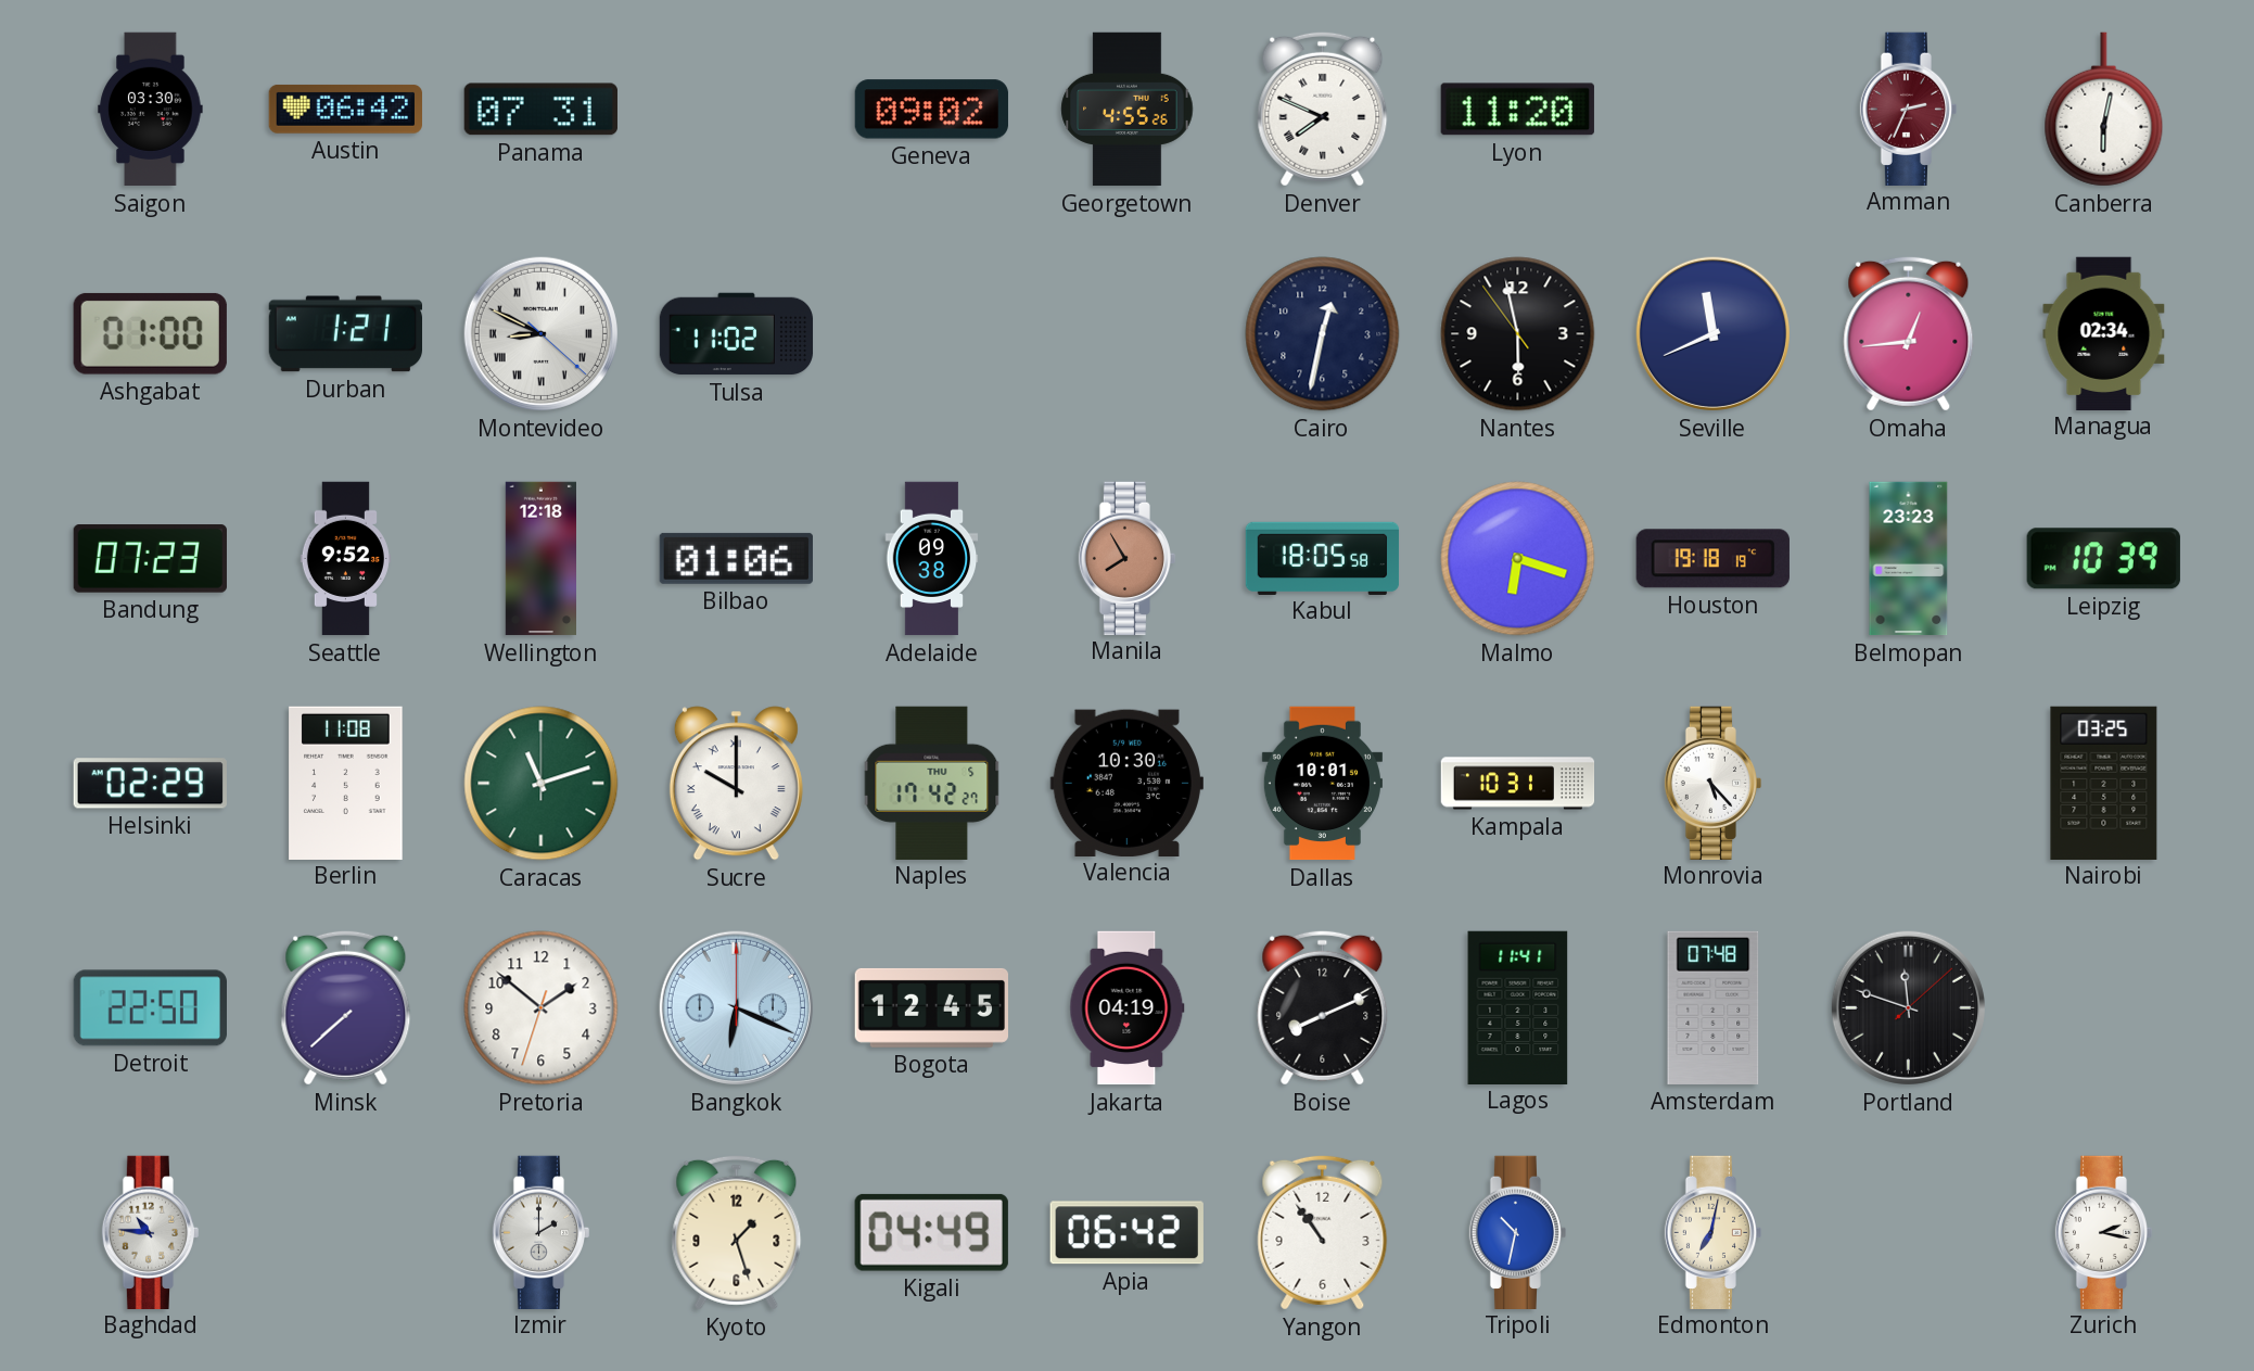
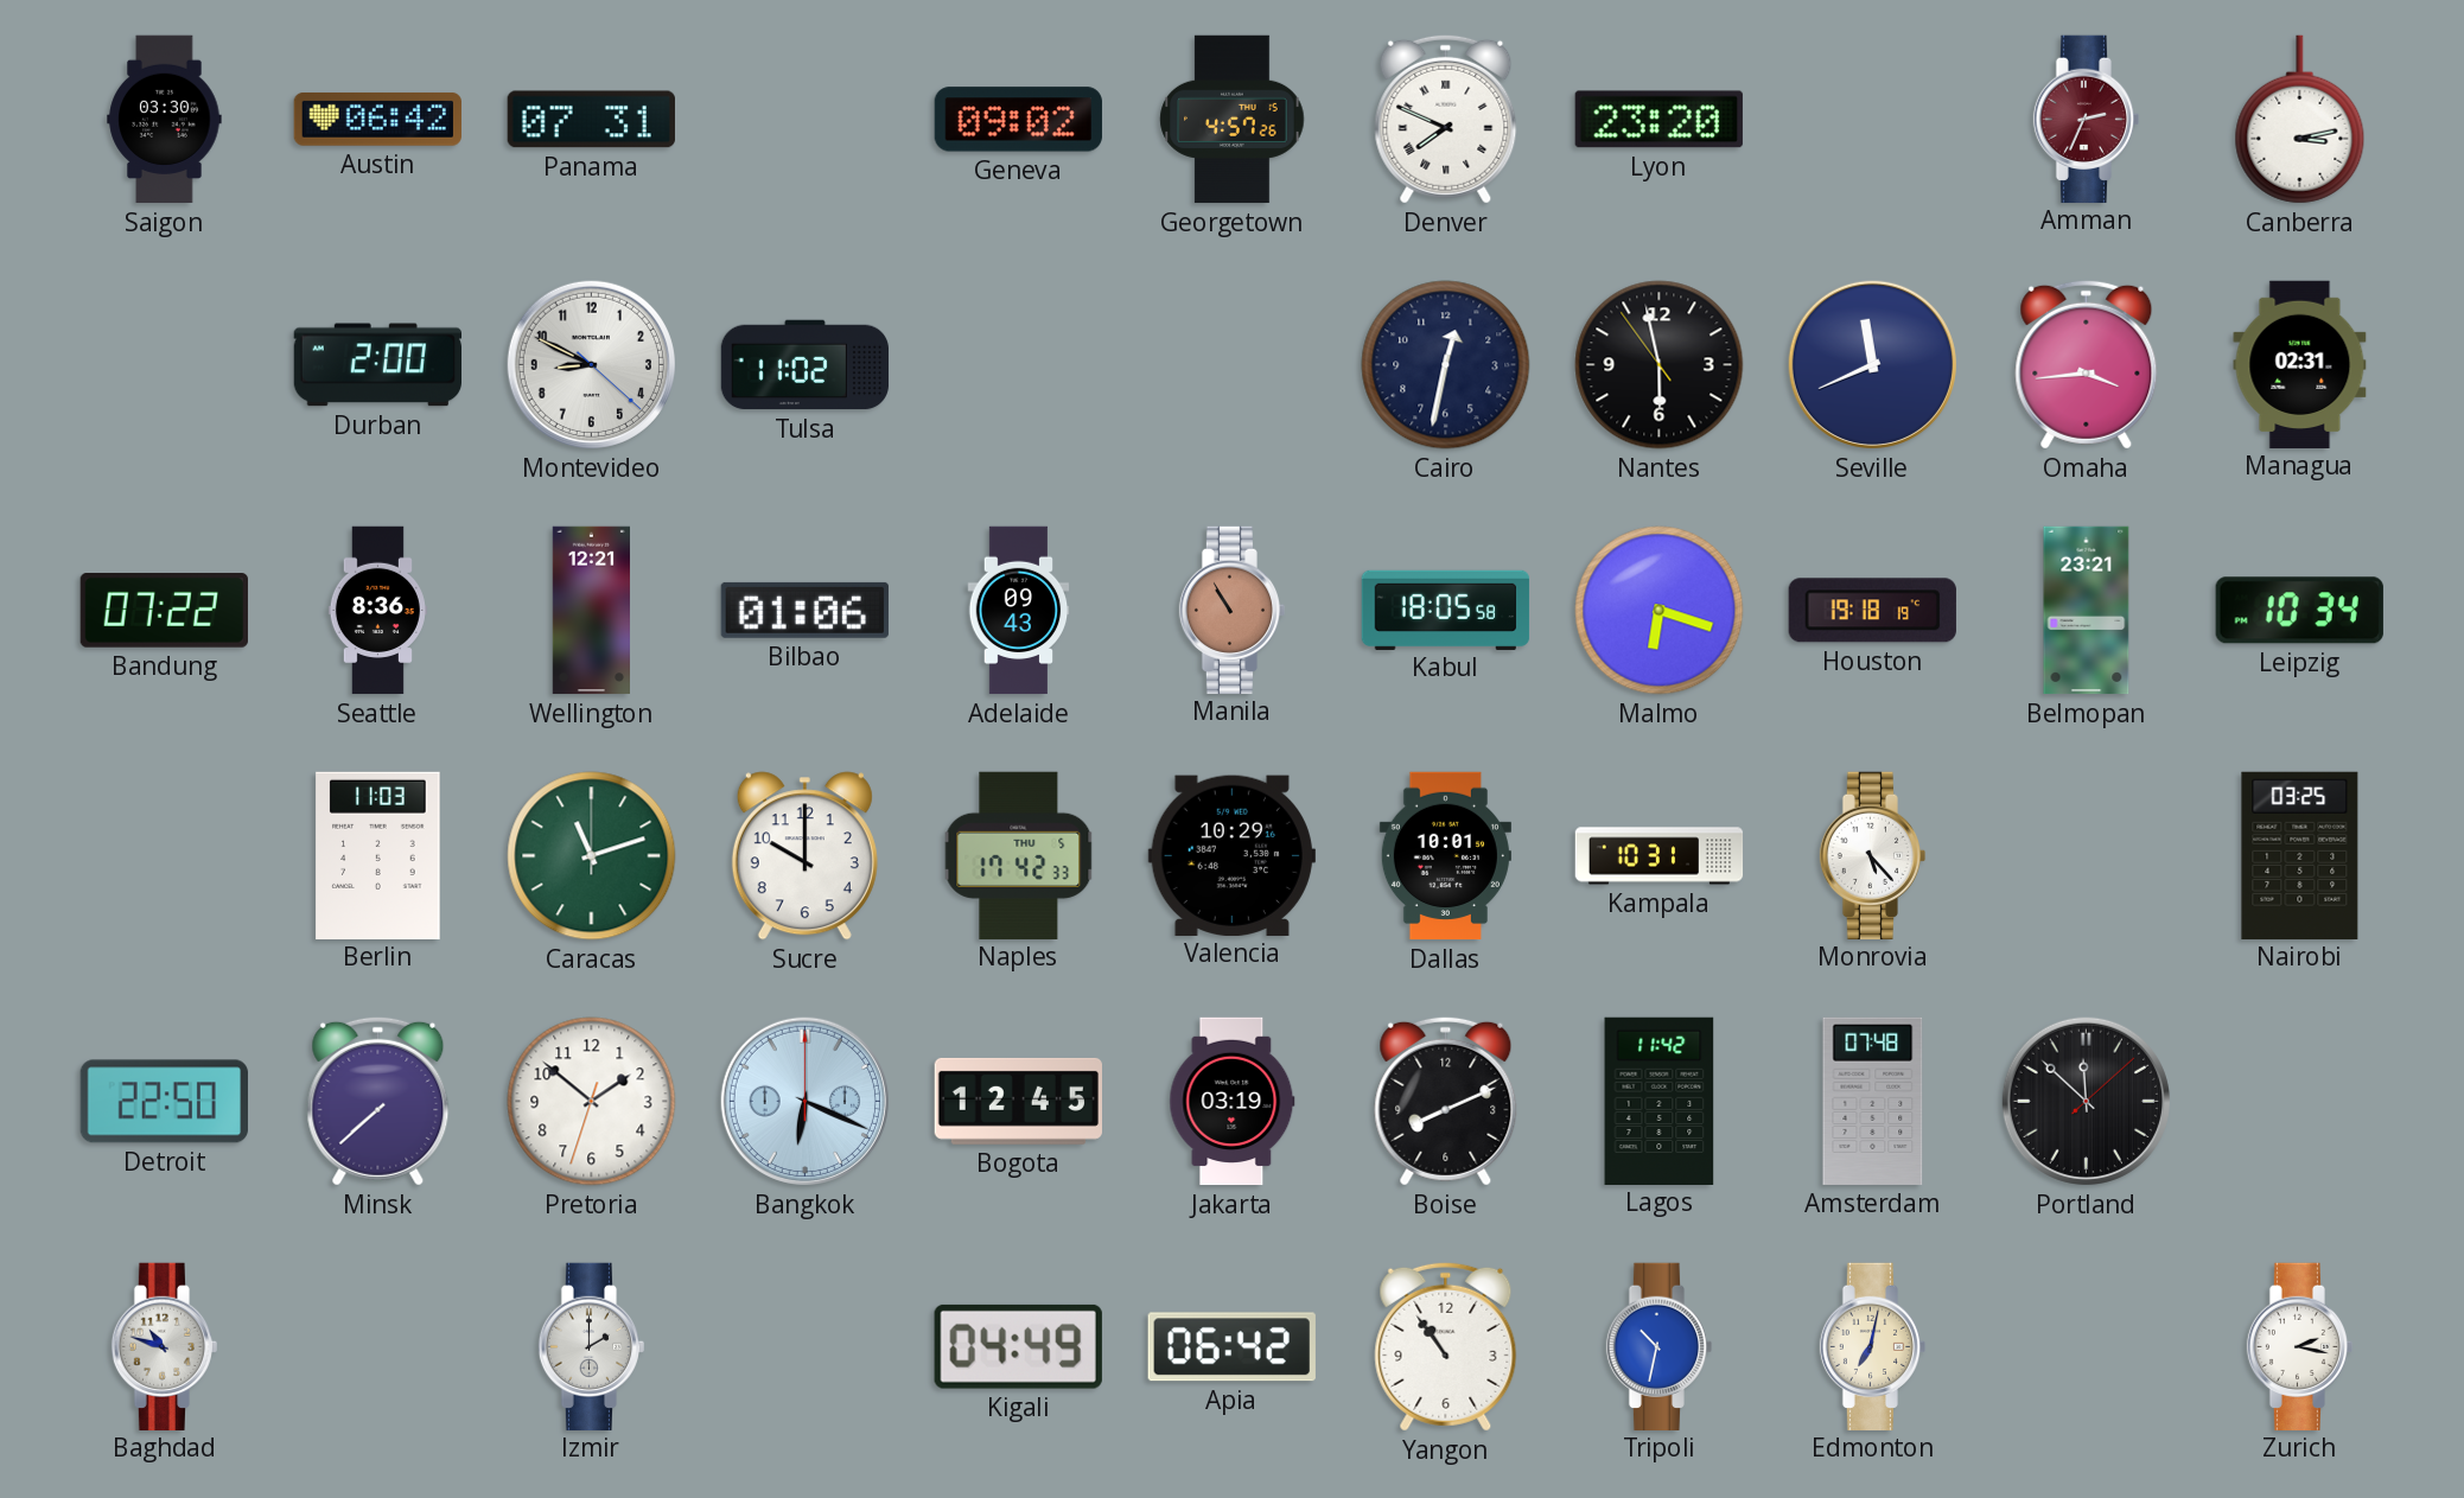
Georgetown: 4:55 -> 4:57
Lyon: 11:20 -> 23:20
Canberra: 6:02 -> 3:13
Ashgabat: 01:00 -> none
Durban: 1:21 -> 2:00
Montevideo numerals: Roman -> Arabic
Omaha: 12:44 -> 3:44
Managua: 02:34 -> 02:31
Bandung: 07:23 -> 07:22
Seattle: 9:52 -> 8:36
Wellington: 12:18 -> 12:21
Adelaide: 09:38 -> 09:43
Manila: 7:55 -> 10:55
Belmopan: 23:23 -> 23:21
Leipzig: 10:39 -> 10:34
Helsinki: 02:29 -> none
Berlin: 11:08 -> 11:03
Sucre numerals: Roman -> Arabic
Naples: 17:42:27 -> 17:42:33
Valencia: 10:30 -> 10:29
Jakarta: 04:19 -> 03:19
Lagos: 11:41 -> 11:42
Portland: 11:48 -> 11:52
Baghdad: 10:46 -> 10:48
Kyoto: 1:27 -> none
